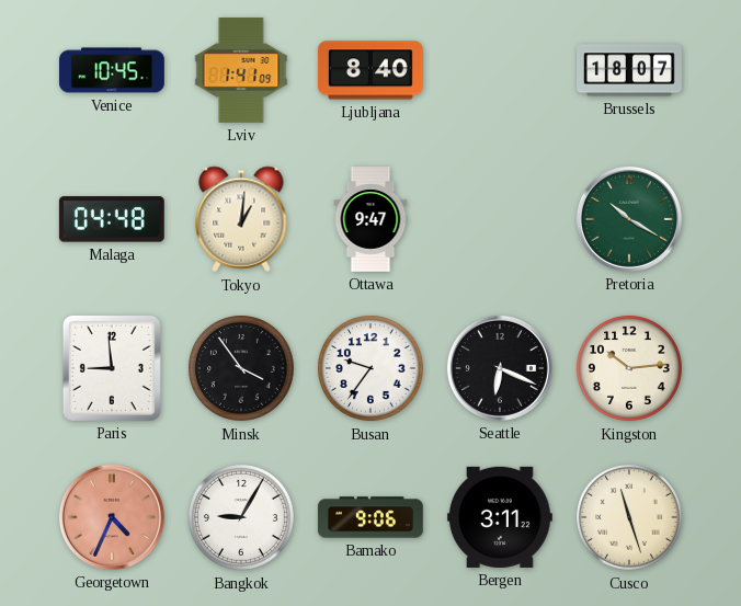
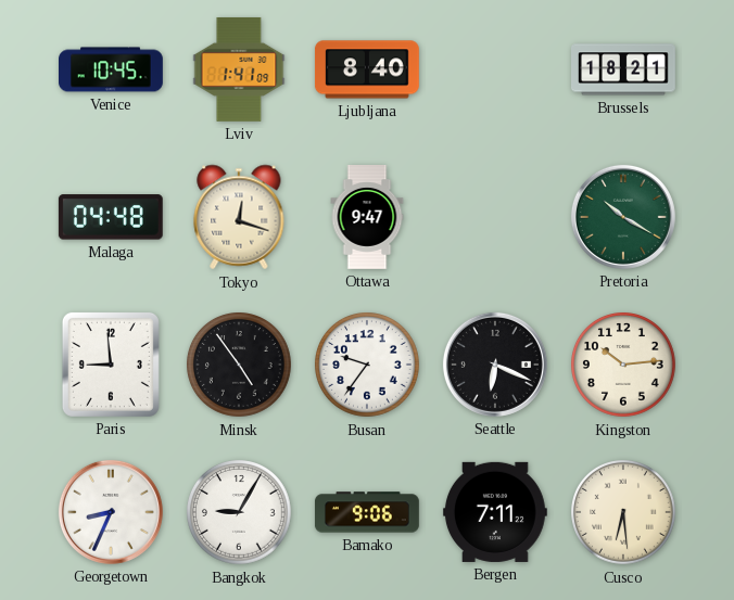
Brussels: 18:07 -> 18:21
Tokyo: 1:01 -> 12:18
Minsk: 3:54 -> 4:54
Georgetown: 4:34 -> 8:34
Georgetown dial: salmon -> white
Bergen: 3:11 -> 7:11
Cusco: 11:27 -> 6:29
